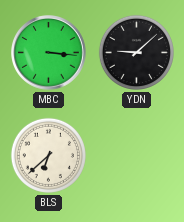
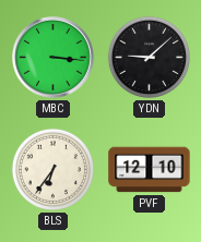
BLS: 6:38 -> 6:36
PVF: none -> 12:10
